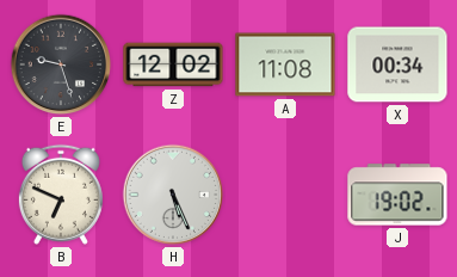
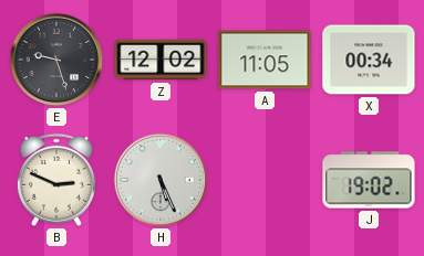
A: 11:08 -> 11:05
B: 6:49 -> 2:49
